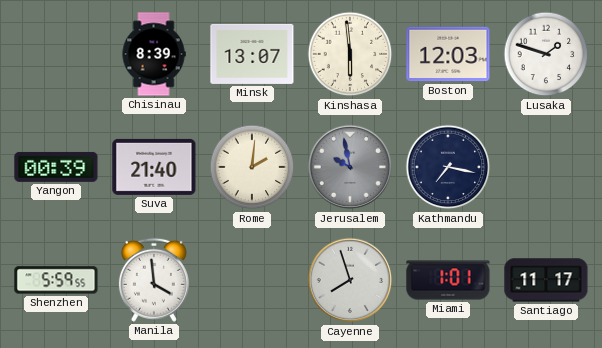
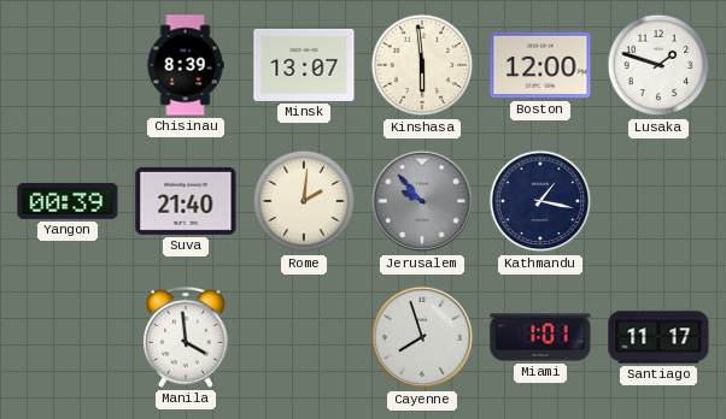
Boston: 12:03 -> 12:00
Jerusalem: 9:58 -> 9:53
Kathmandu: 7:17 -> 1:17
Shenzhen: 5:59 -> none
